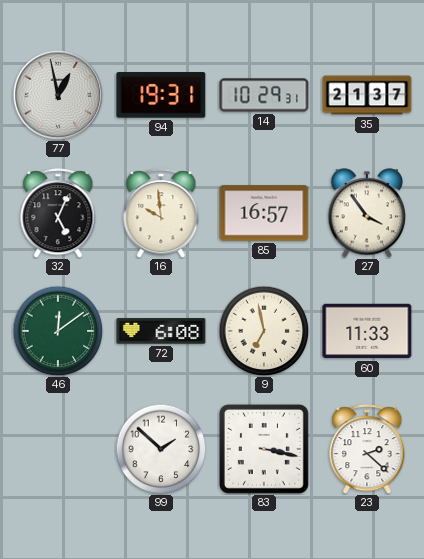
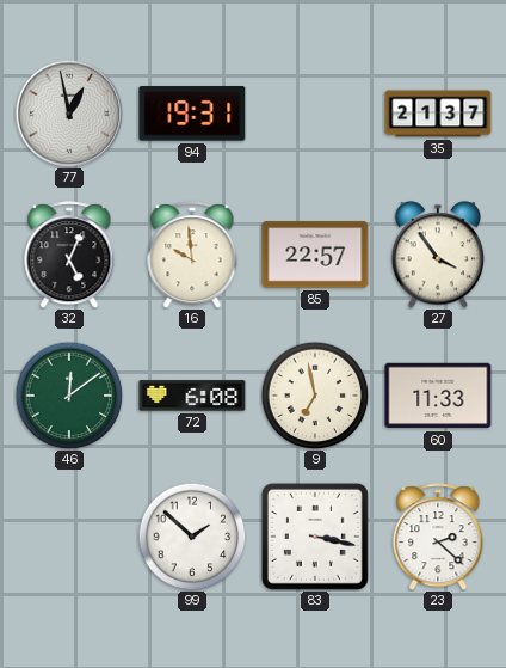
14: 10:29 -> none
85: 16:57 -> 22:57
